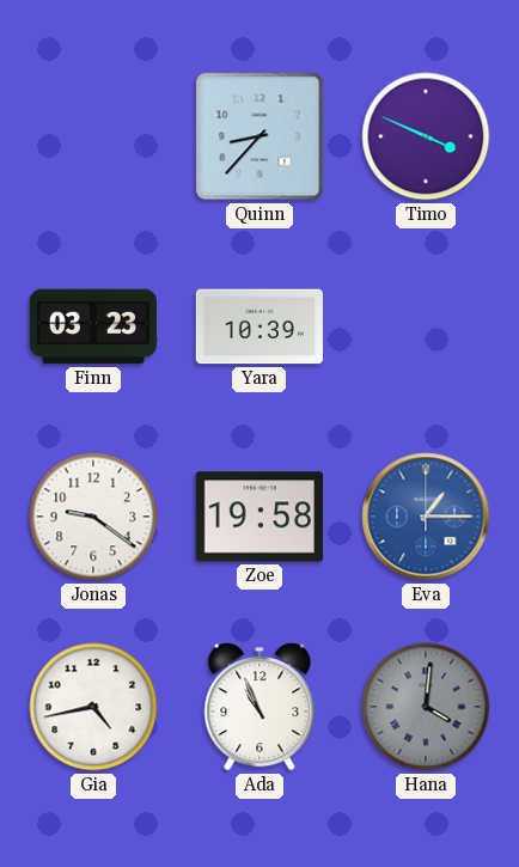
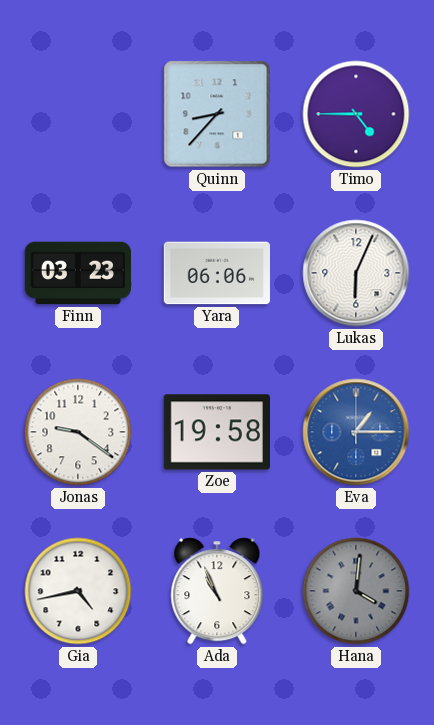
Timo: 3:49 -> 4:45
Yara: 10:39 -> 06:06
Lukas: none -> 6:04
